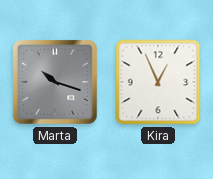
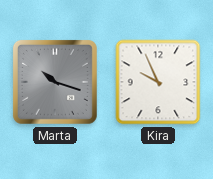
Kira: 12:56 -> 9:56
